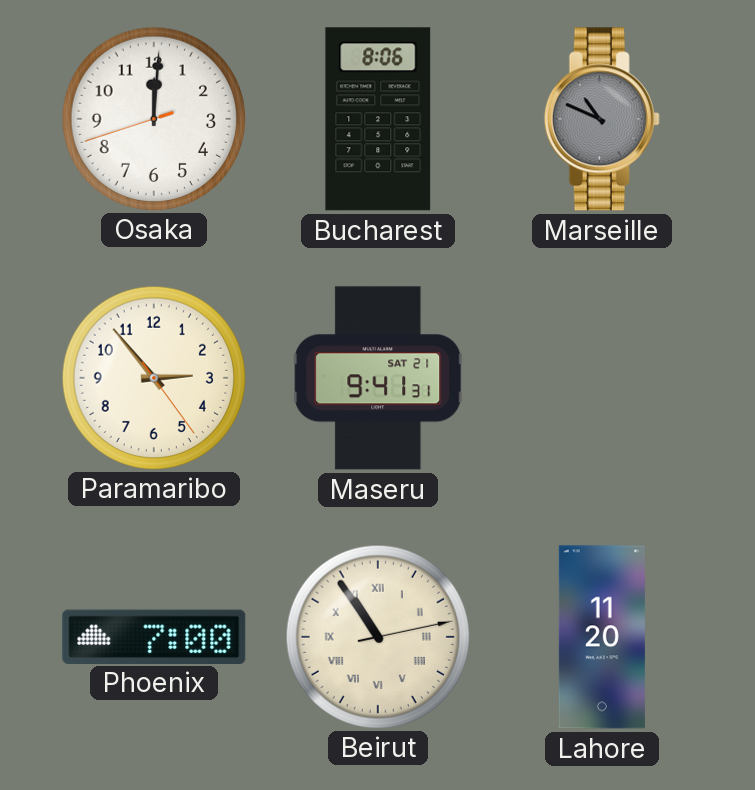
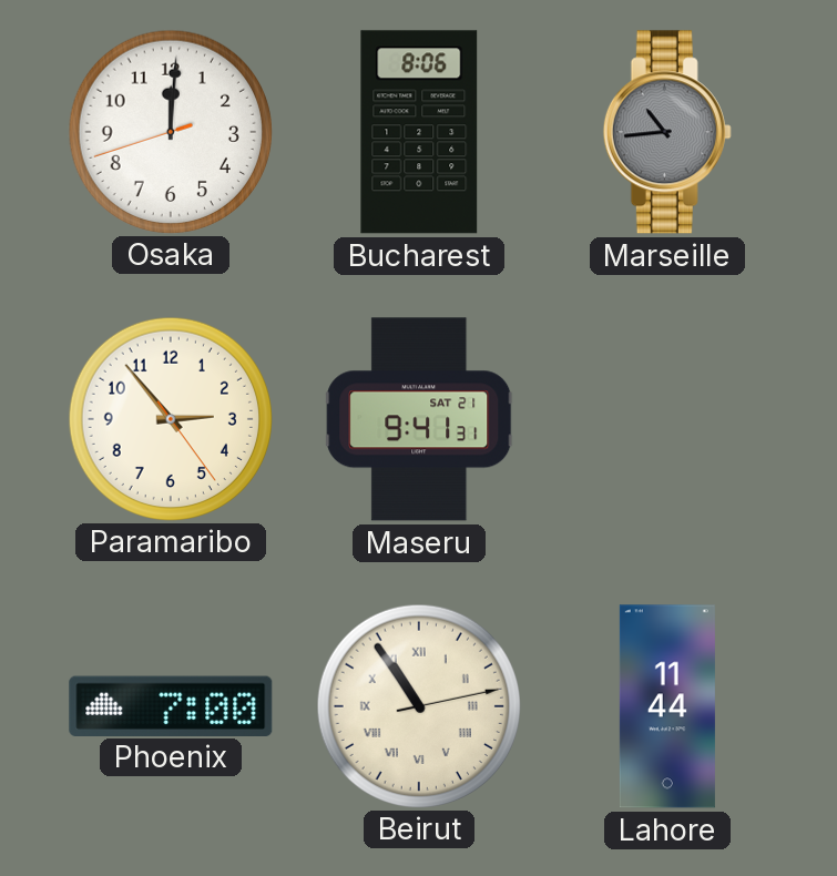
Marseille: 10:49 -> 10:44
Lahore: 11:20 -> 11:44
